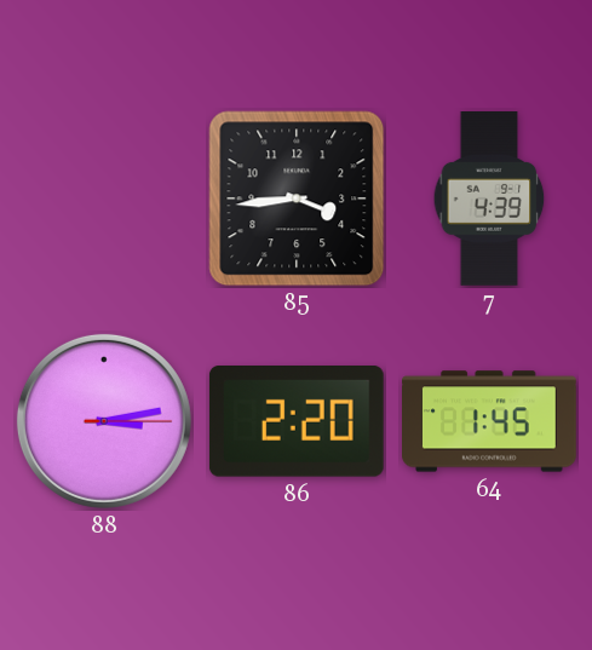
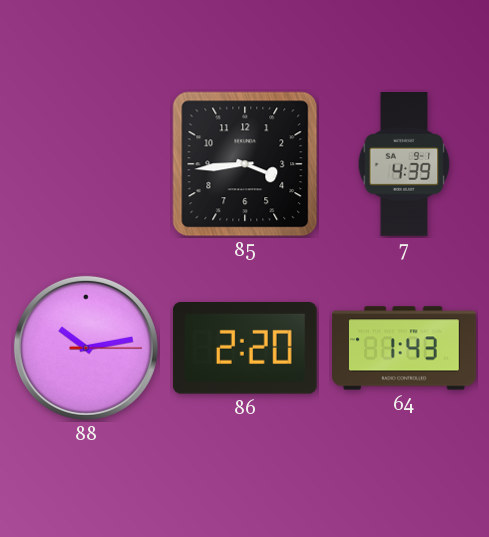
88: 3:13 -> 10:13
64: 1:45 -> 1:43
